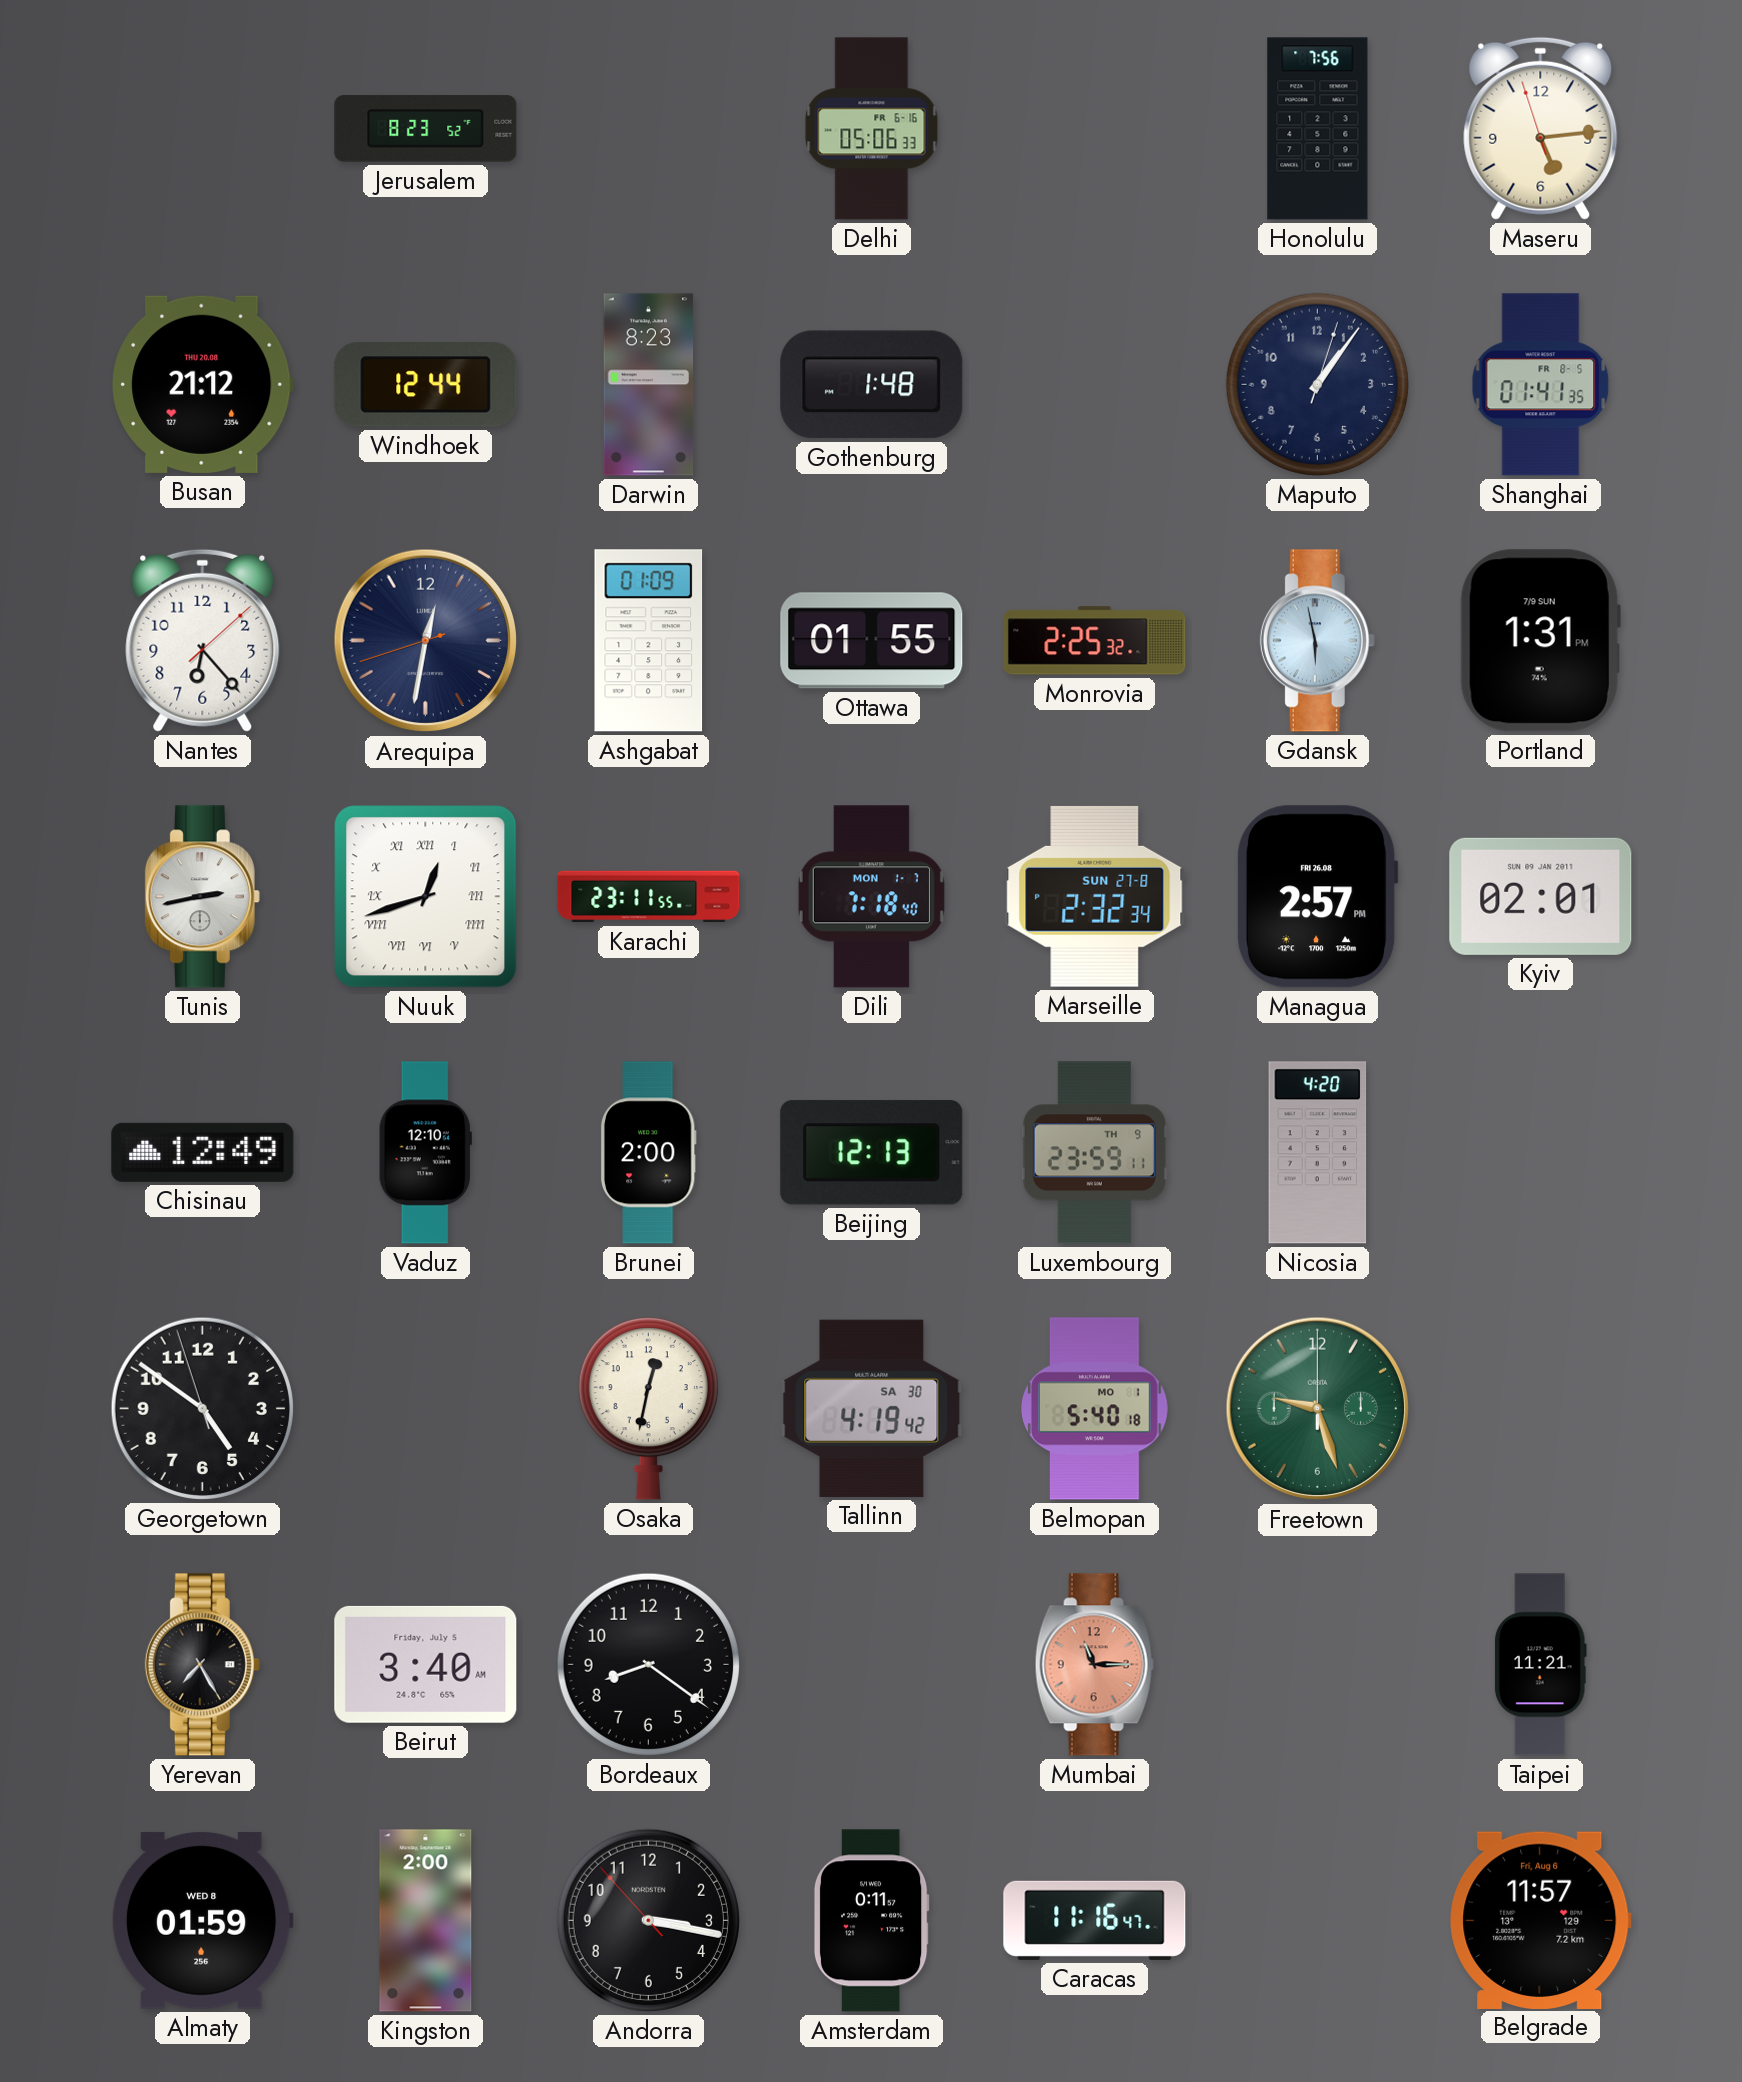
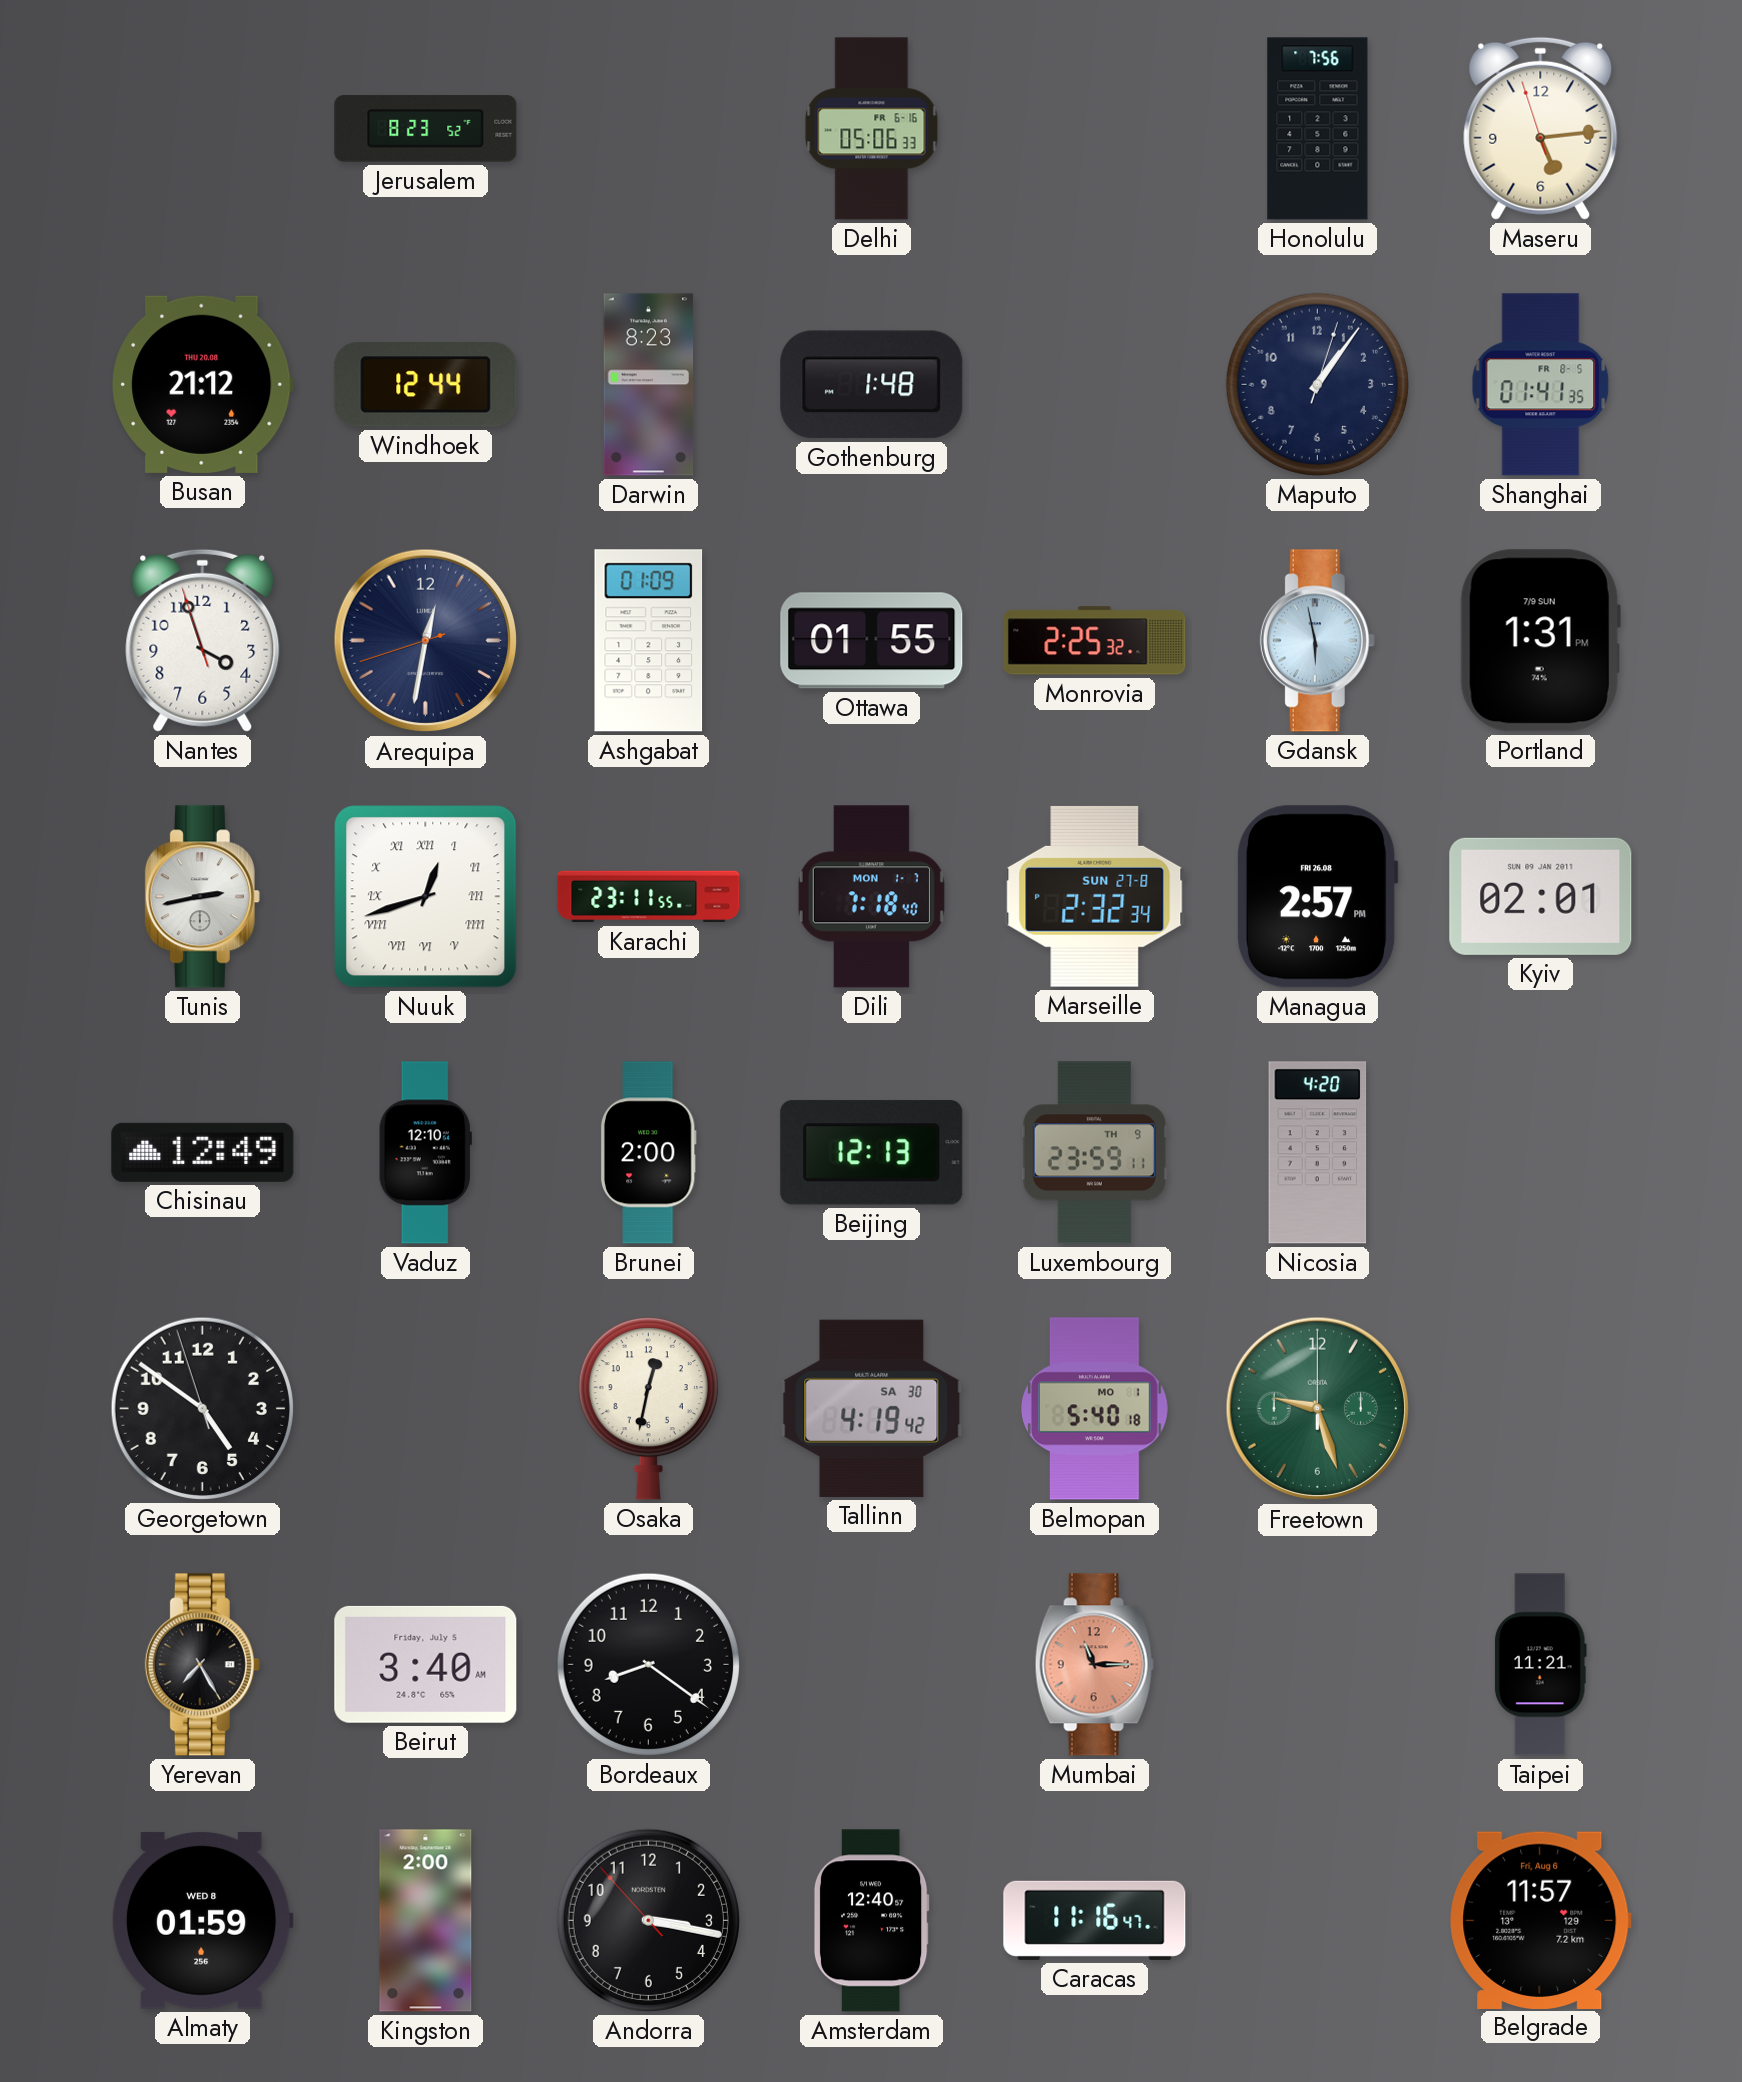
Nantes: 6:23 -> 3:56
Amsterdam: 0:11 -> 12:40
